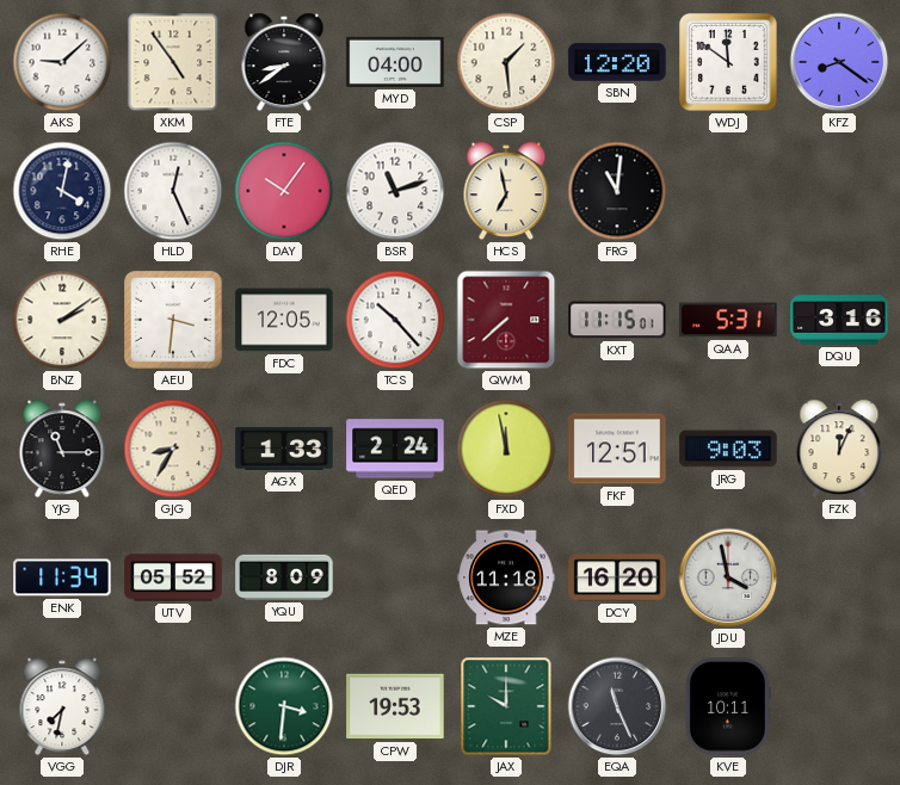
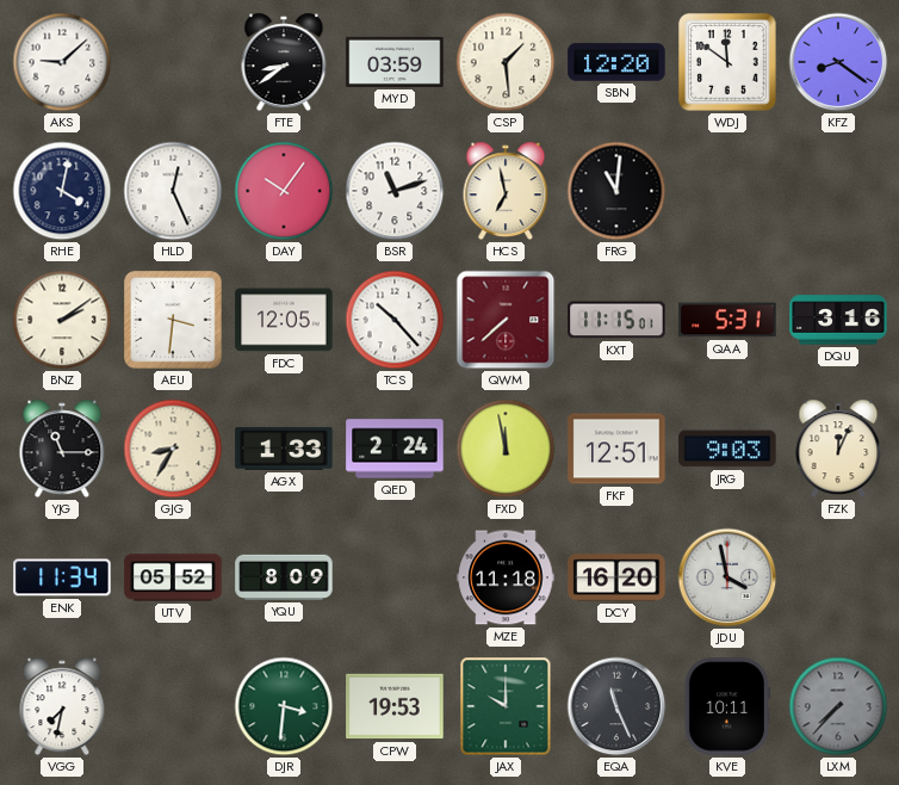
XKM: 4:54 -> none
MYD: 04:00 -> 03:59
LXM: none -> 7:37
